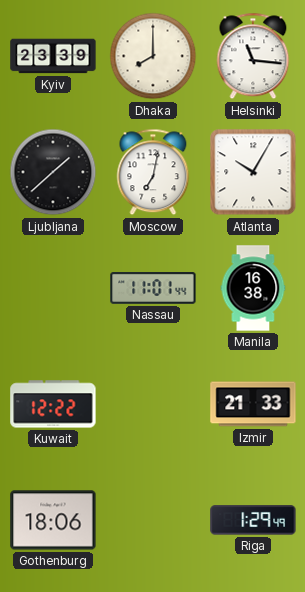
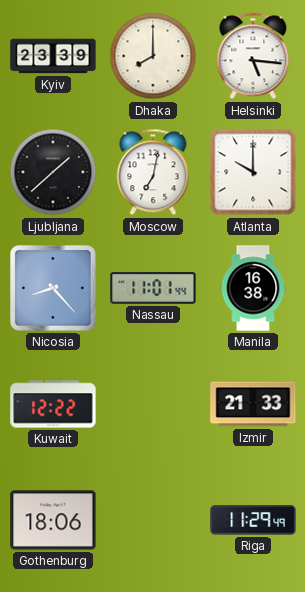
Helsinki: 11:16 -> 5:16
Atlanta: 10:05 -> 10:00
Nicosia: none -> 8:23
Riga: 1:29 -> 11:29
